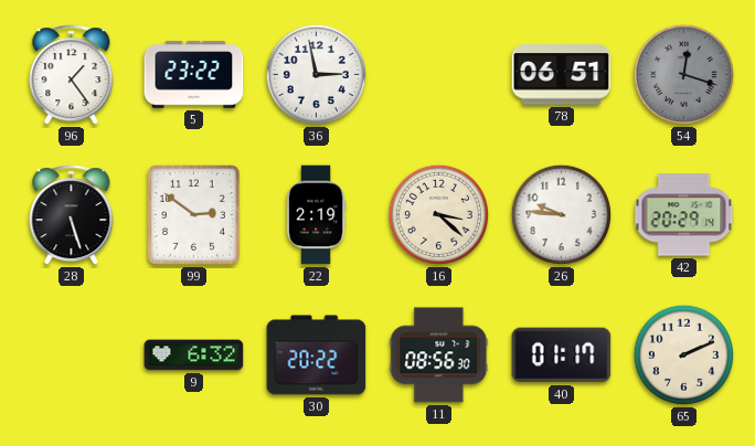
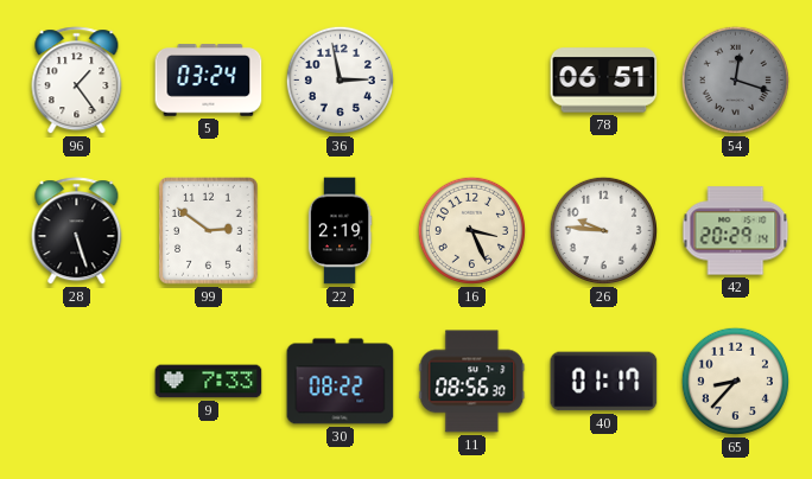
5: 23:22 -> 03:24
16: 3:22 -> 3:26
9: 6:32 -> 7:33
30: 20:22 -> 08:22
65: 2:11 -> 8:37
